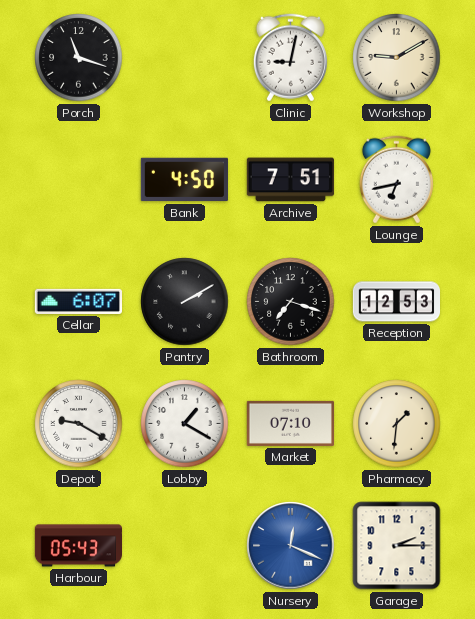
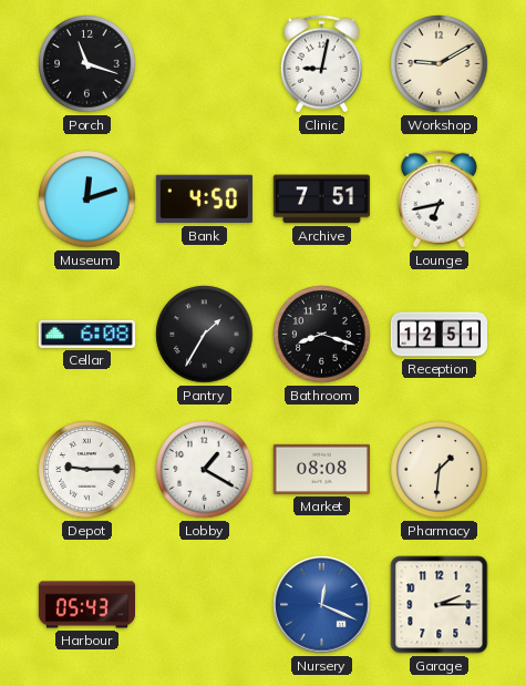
Museum: none -> 12:12
Cellar: 6:07 -> 6:08
Pantry: 2:10 -> 1:35
Bathroom: 7:18 -> 8:18
Reception: 12:53 -> 12:51
Depot: 9:20 -> 9:15
Market: 07:10 -> 08:08
